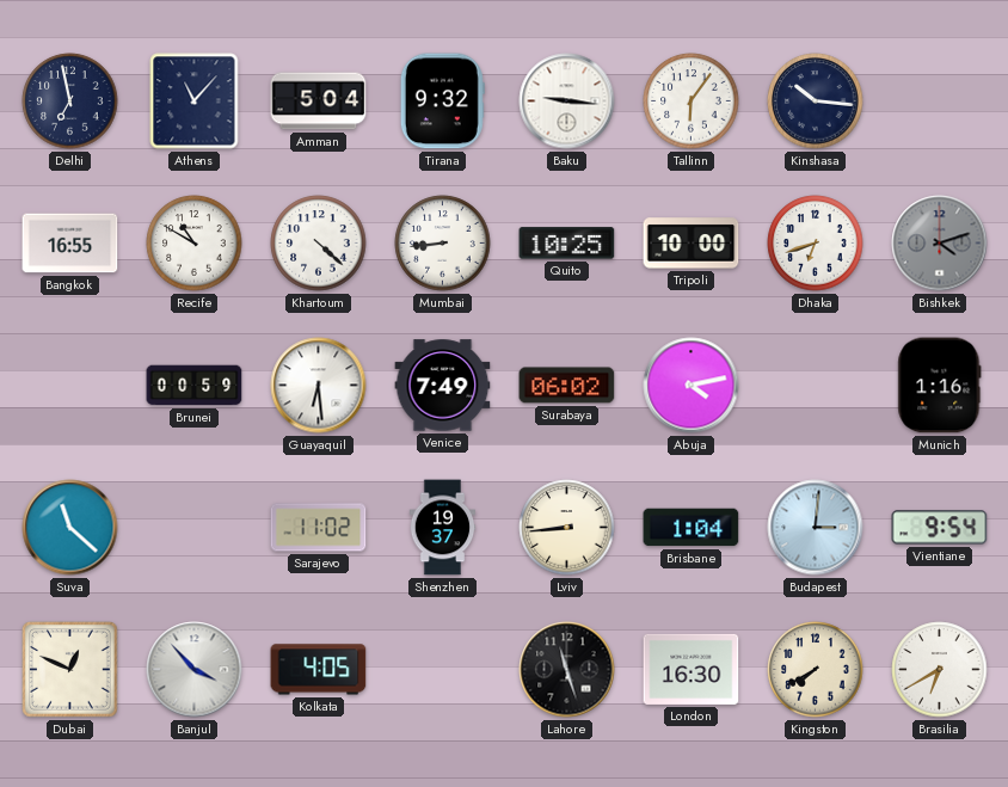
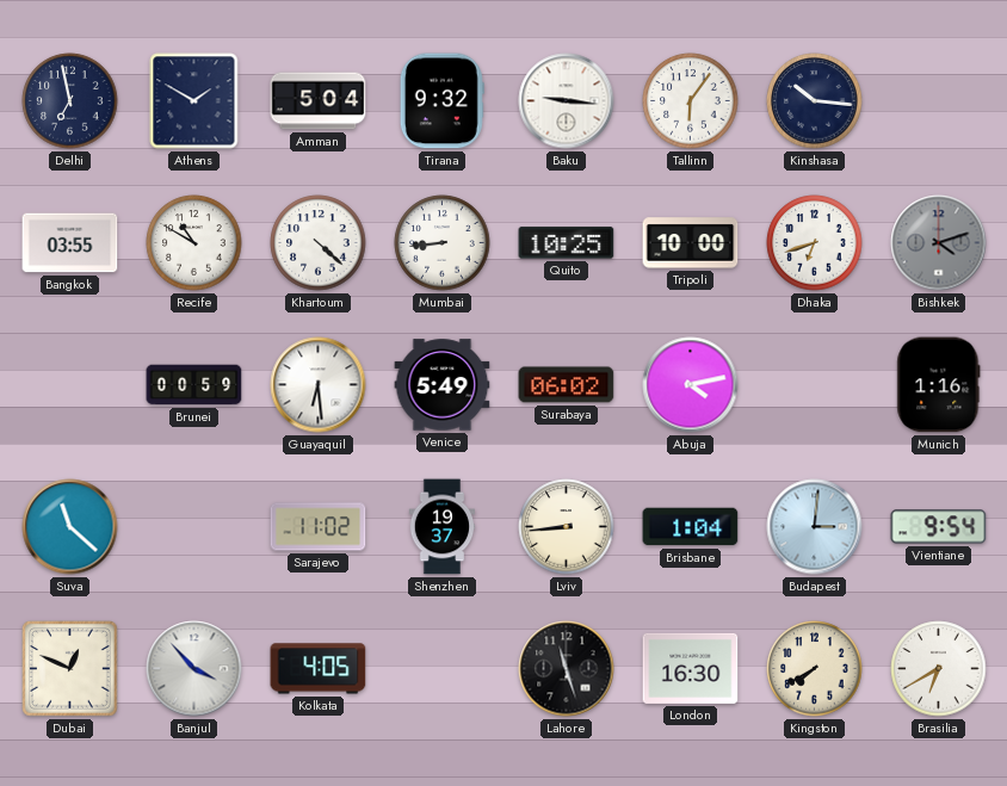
Athens: 11:07 -> 1:50
Bangkok: 16:55 -> 03:55
Venice: 7:49 -> 5:49
